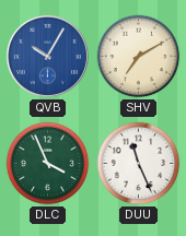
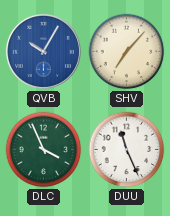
SHV: 7:10 -> 7:07
